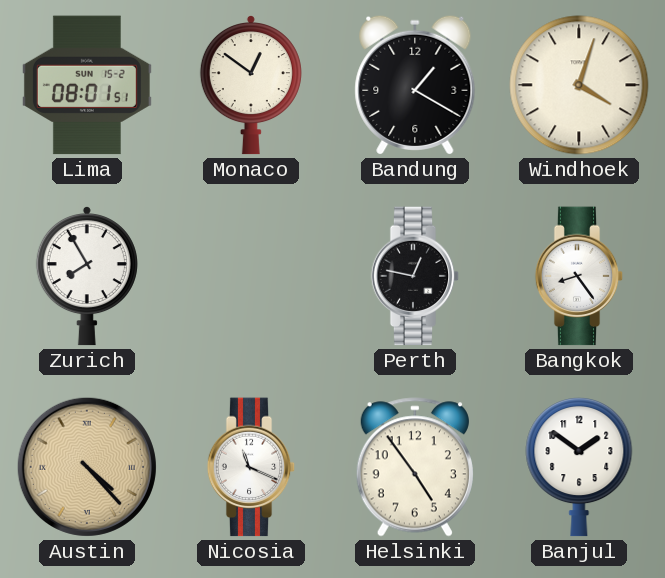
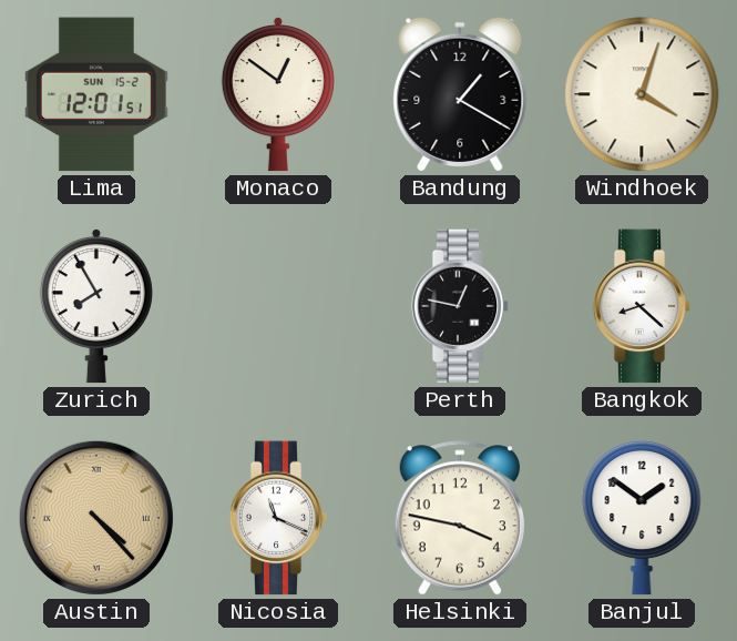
Lima: 08:01 -> 12:01
Bangkok: 8:24 -> 8:22
Helsinki: 4:54 -> 3:47
